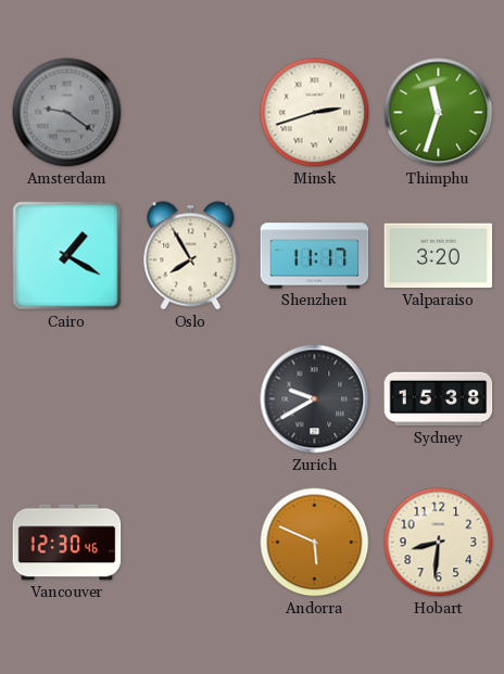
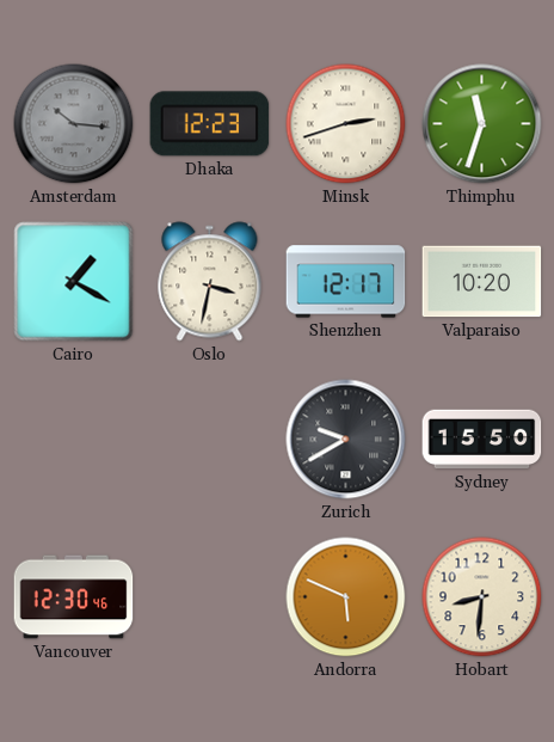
Amsterdam: 9:21 -> 10:16
Dhaka: none -> 12:23
Oslo: 7:55 -> 3:32
Shenzhen: 11:17 -> 12:17
Valparaiso: 3:20 -> 10:20
Sydney: 15:38 -> 15:50
